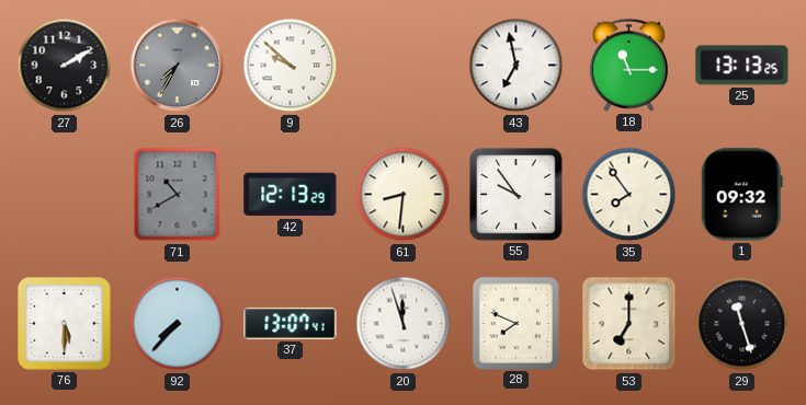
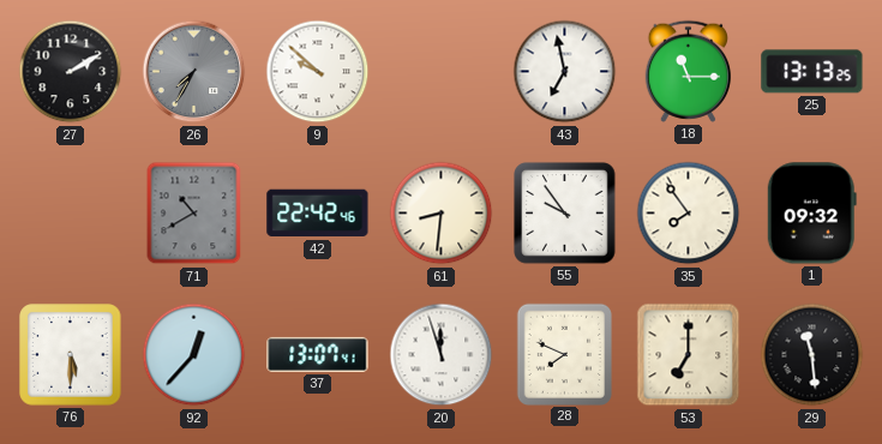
42: 12:13 -> 22:42
92: 7:37 -> 12:37
29: 11:27 -> 11:29
